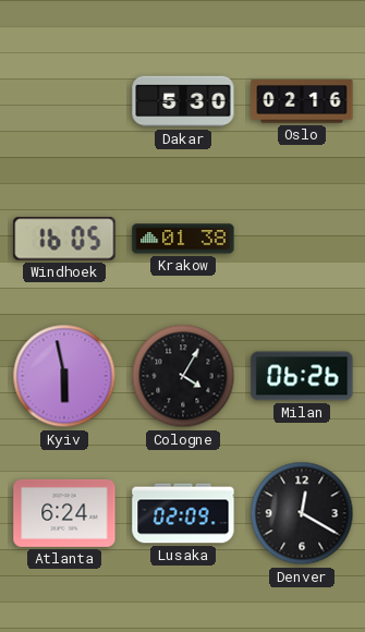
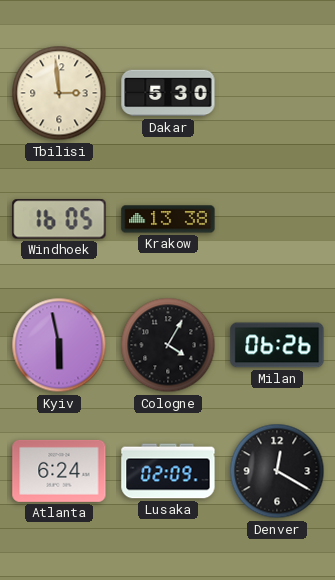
Tbilisi: none -> 2:59
Oslo: 02:16 -> none
Krakow: 01:38 -> 13:38
